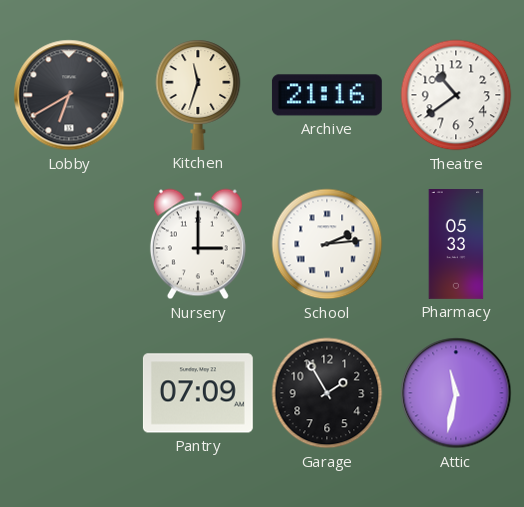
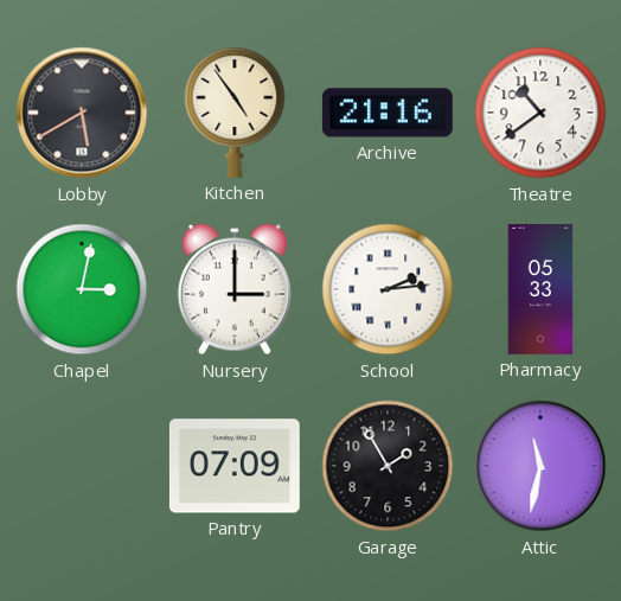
Lobby: 6:40 -> 5:40
Kitchen: 11:33 -> 4:54
Chapel: none -> 3:02
